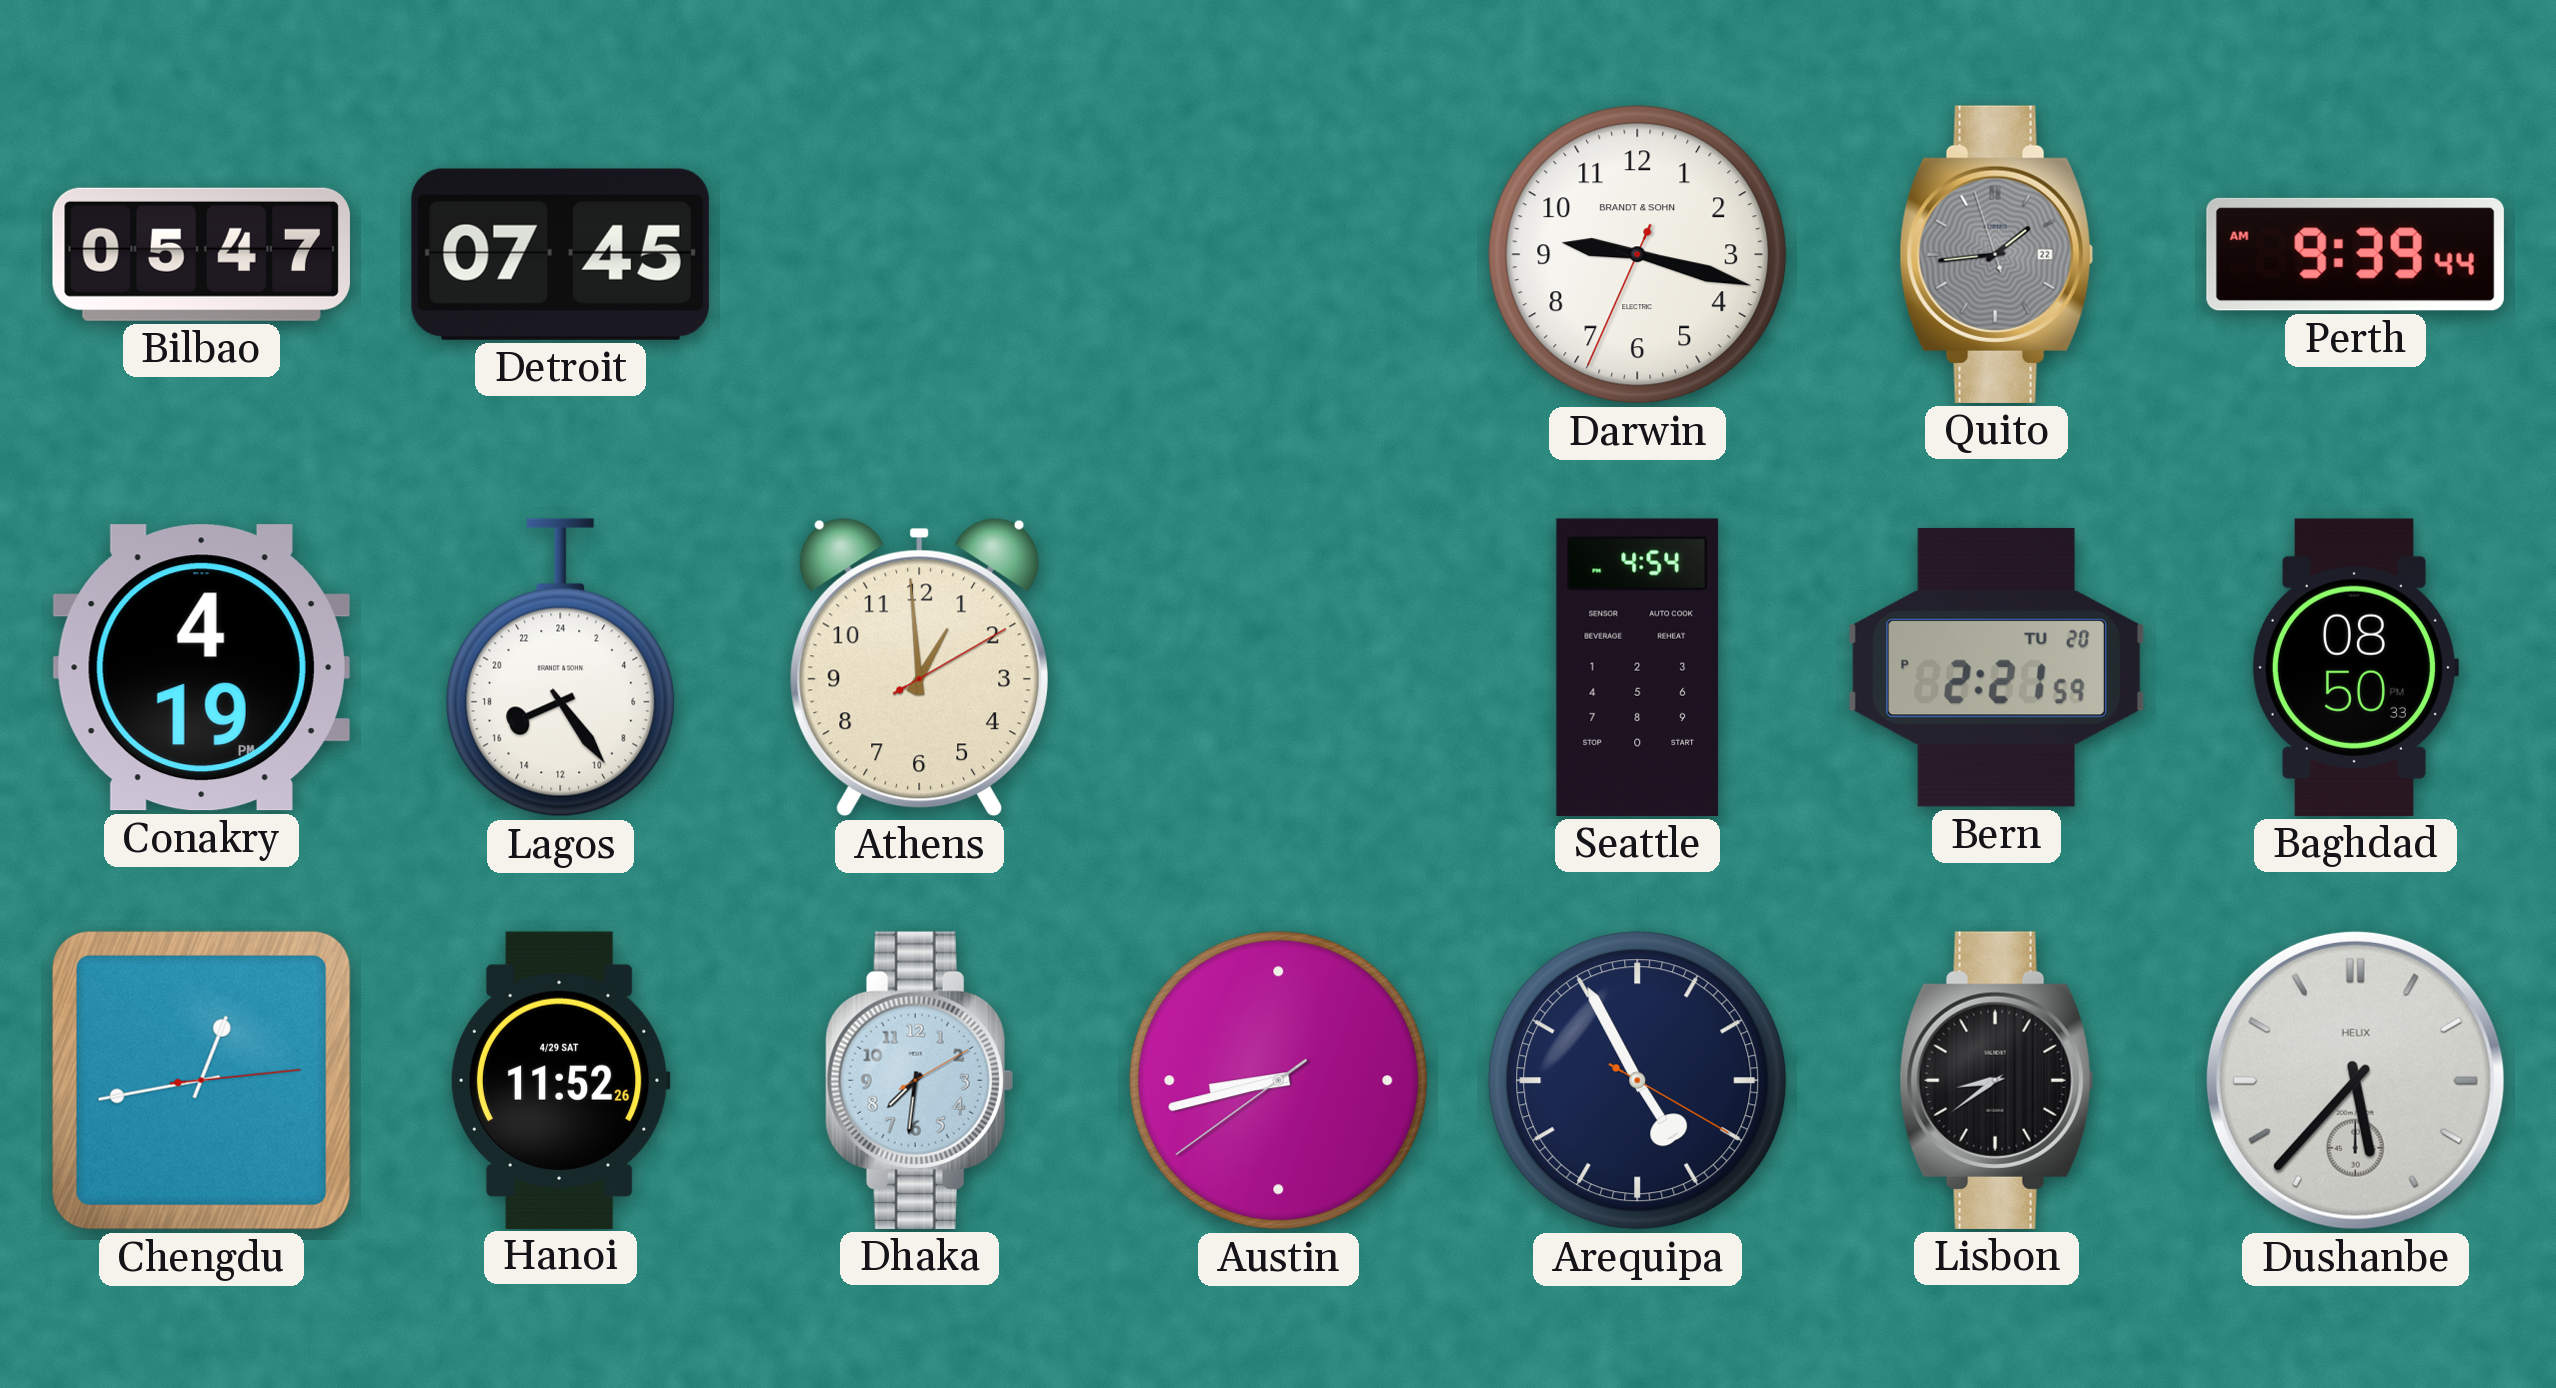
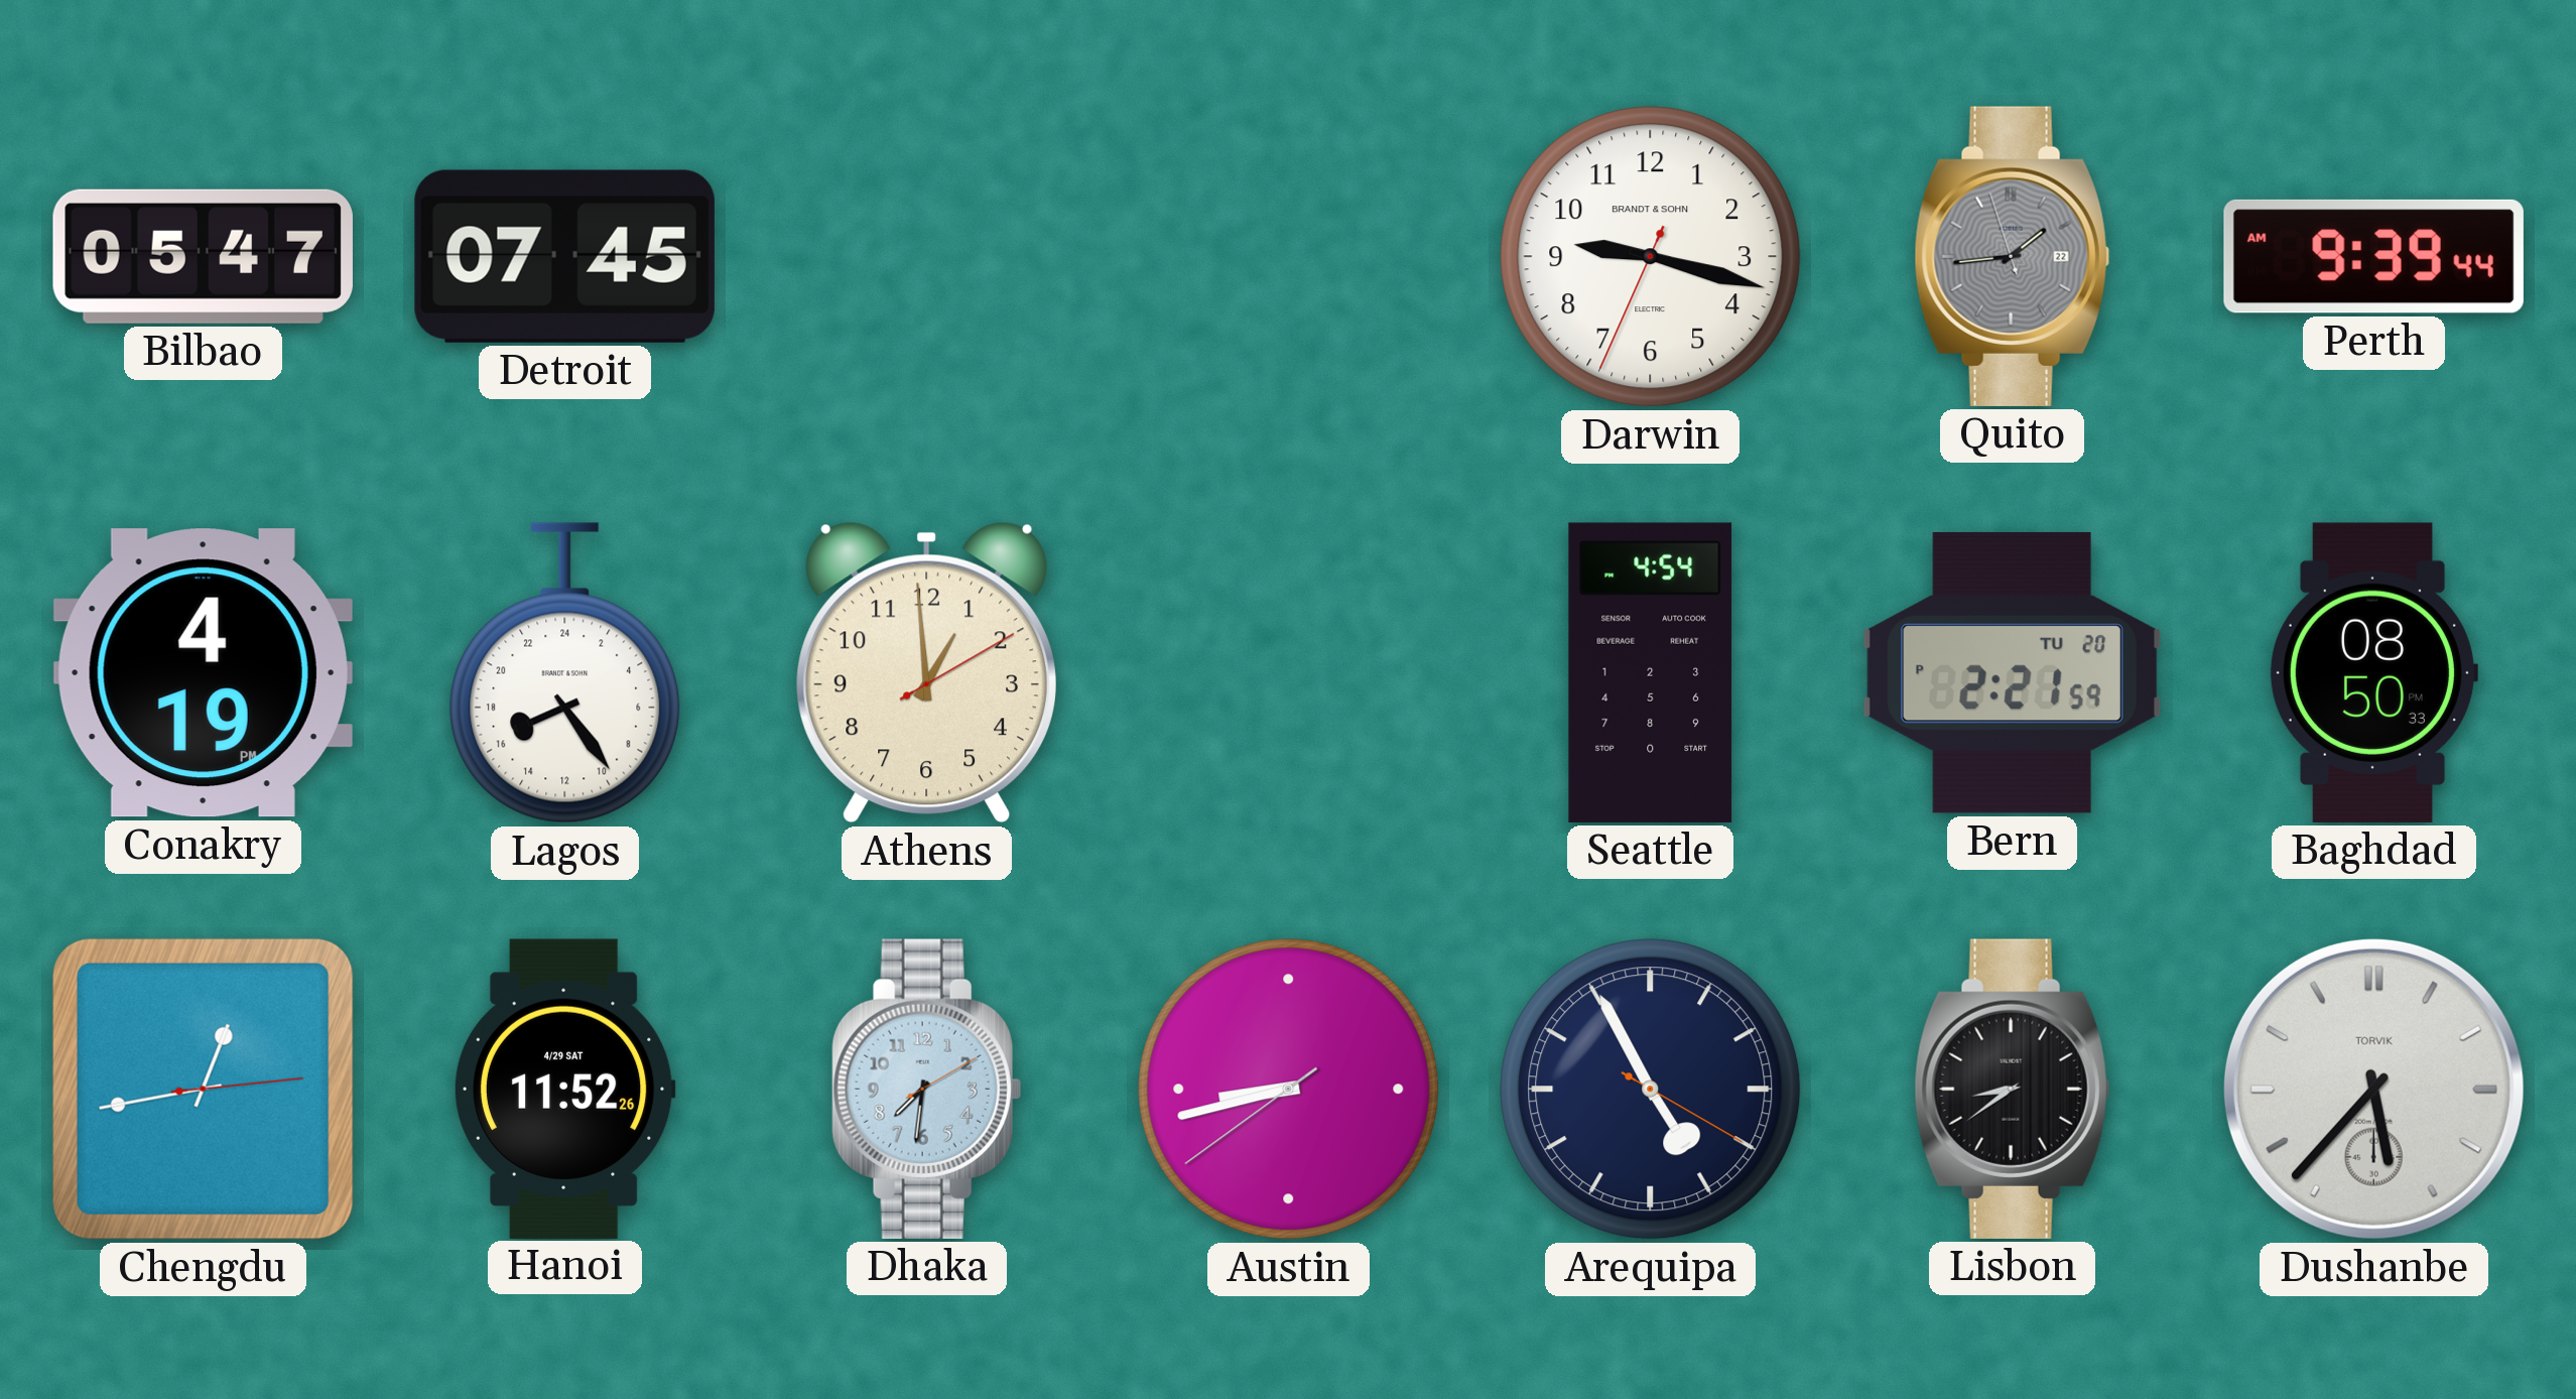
Dushanbe brand: HELIX -> TORVIK
